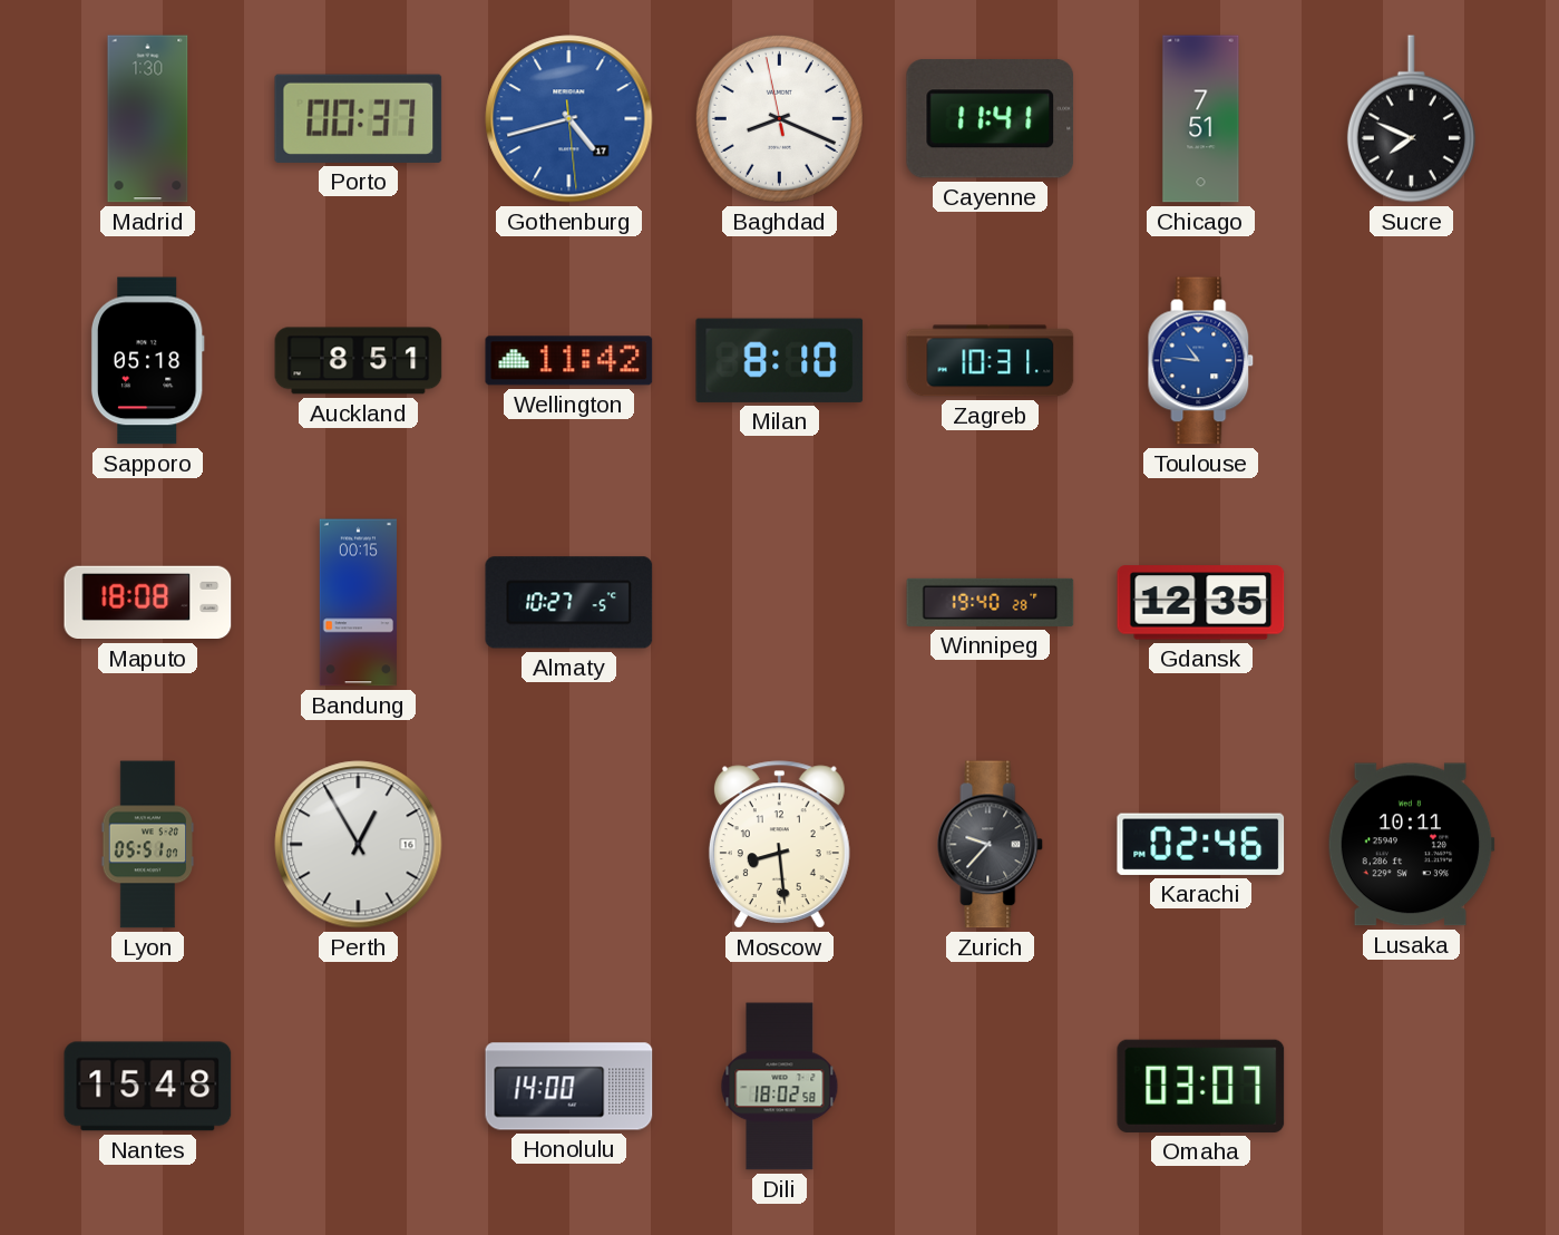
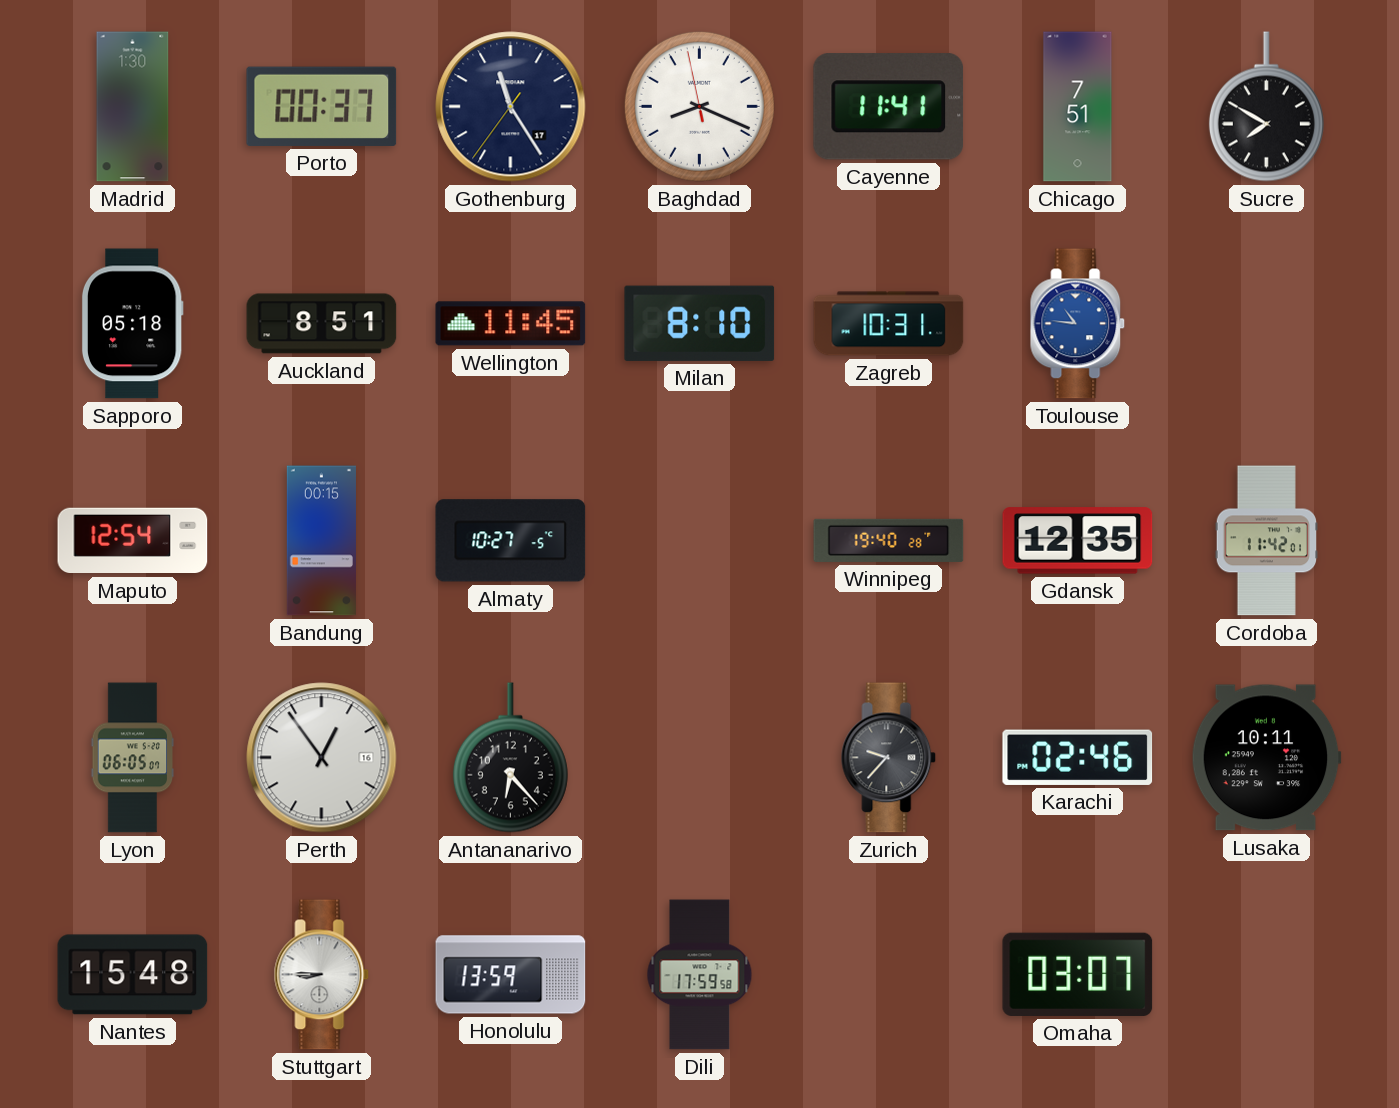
Gothenburg: 4:42 -> 11:24
Gothenburg dial: blue -> navy
Sucre: 7:49 -> 7:50
Wellington: 11:42 -> 11:45
Maputo: 18:08 -> 12:54
Cordoba: none -> 11:42
Lyon: 05:51 -> 06:05
Perth: 12:55 -> 12:54
Antananarivo: none -> 6:23
Moscow: 8:29 -> none
Stuttgart: none -> 8:45
Honolulu: 14:00 -> 13:59
Dili: 18:02 -> 17:59
